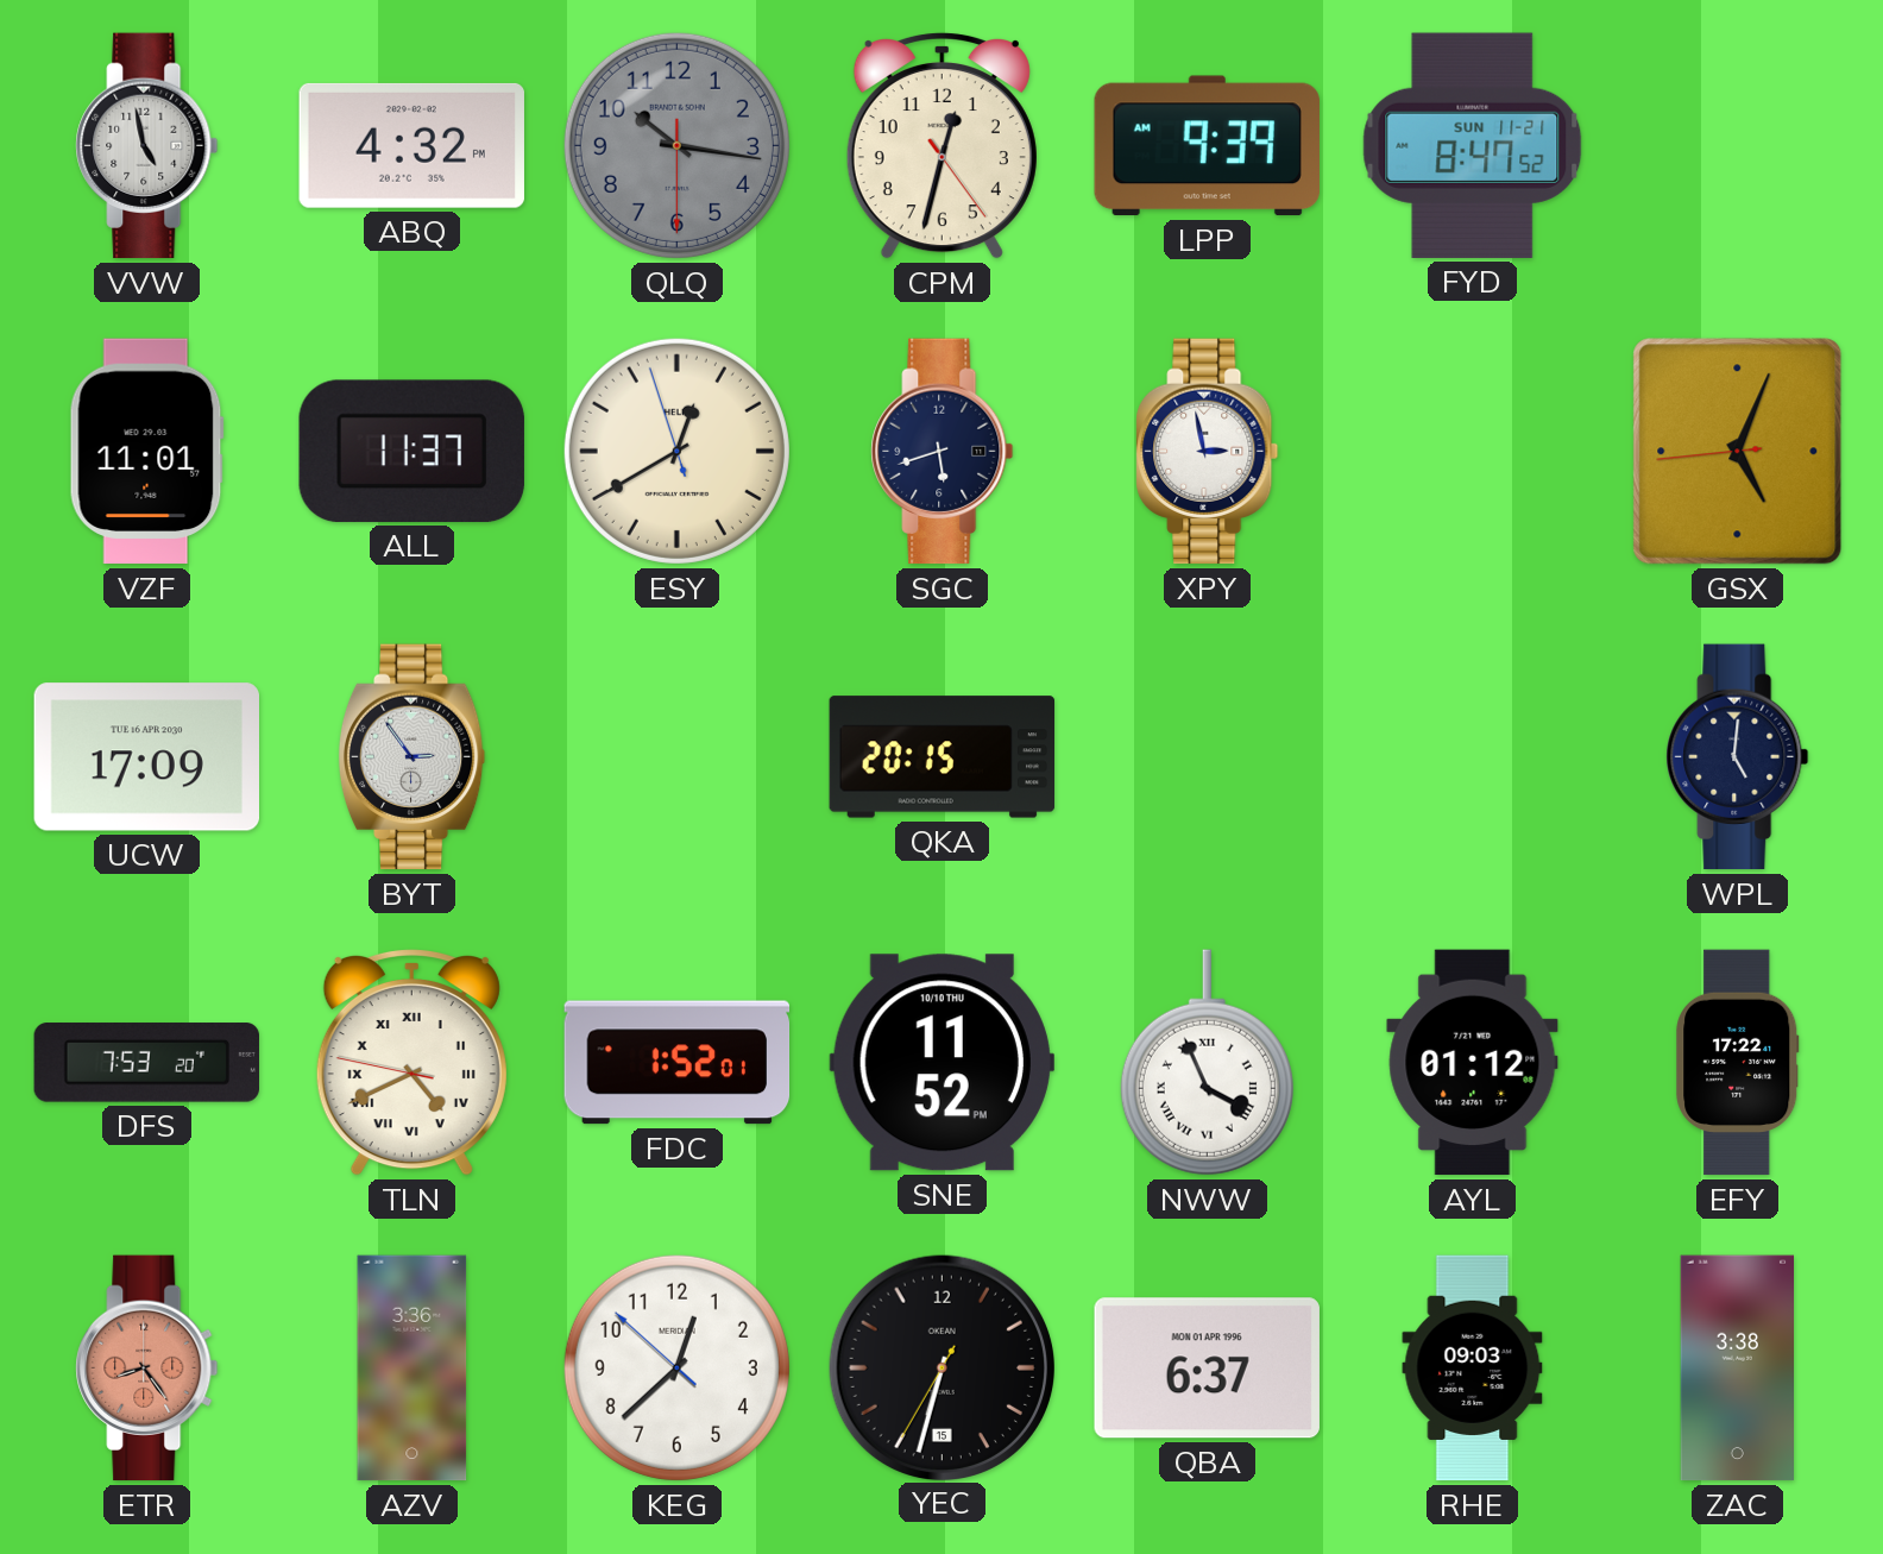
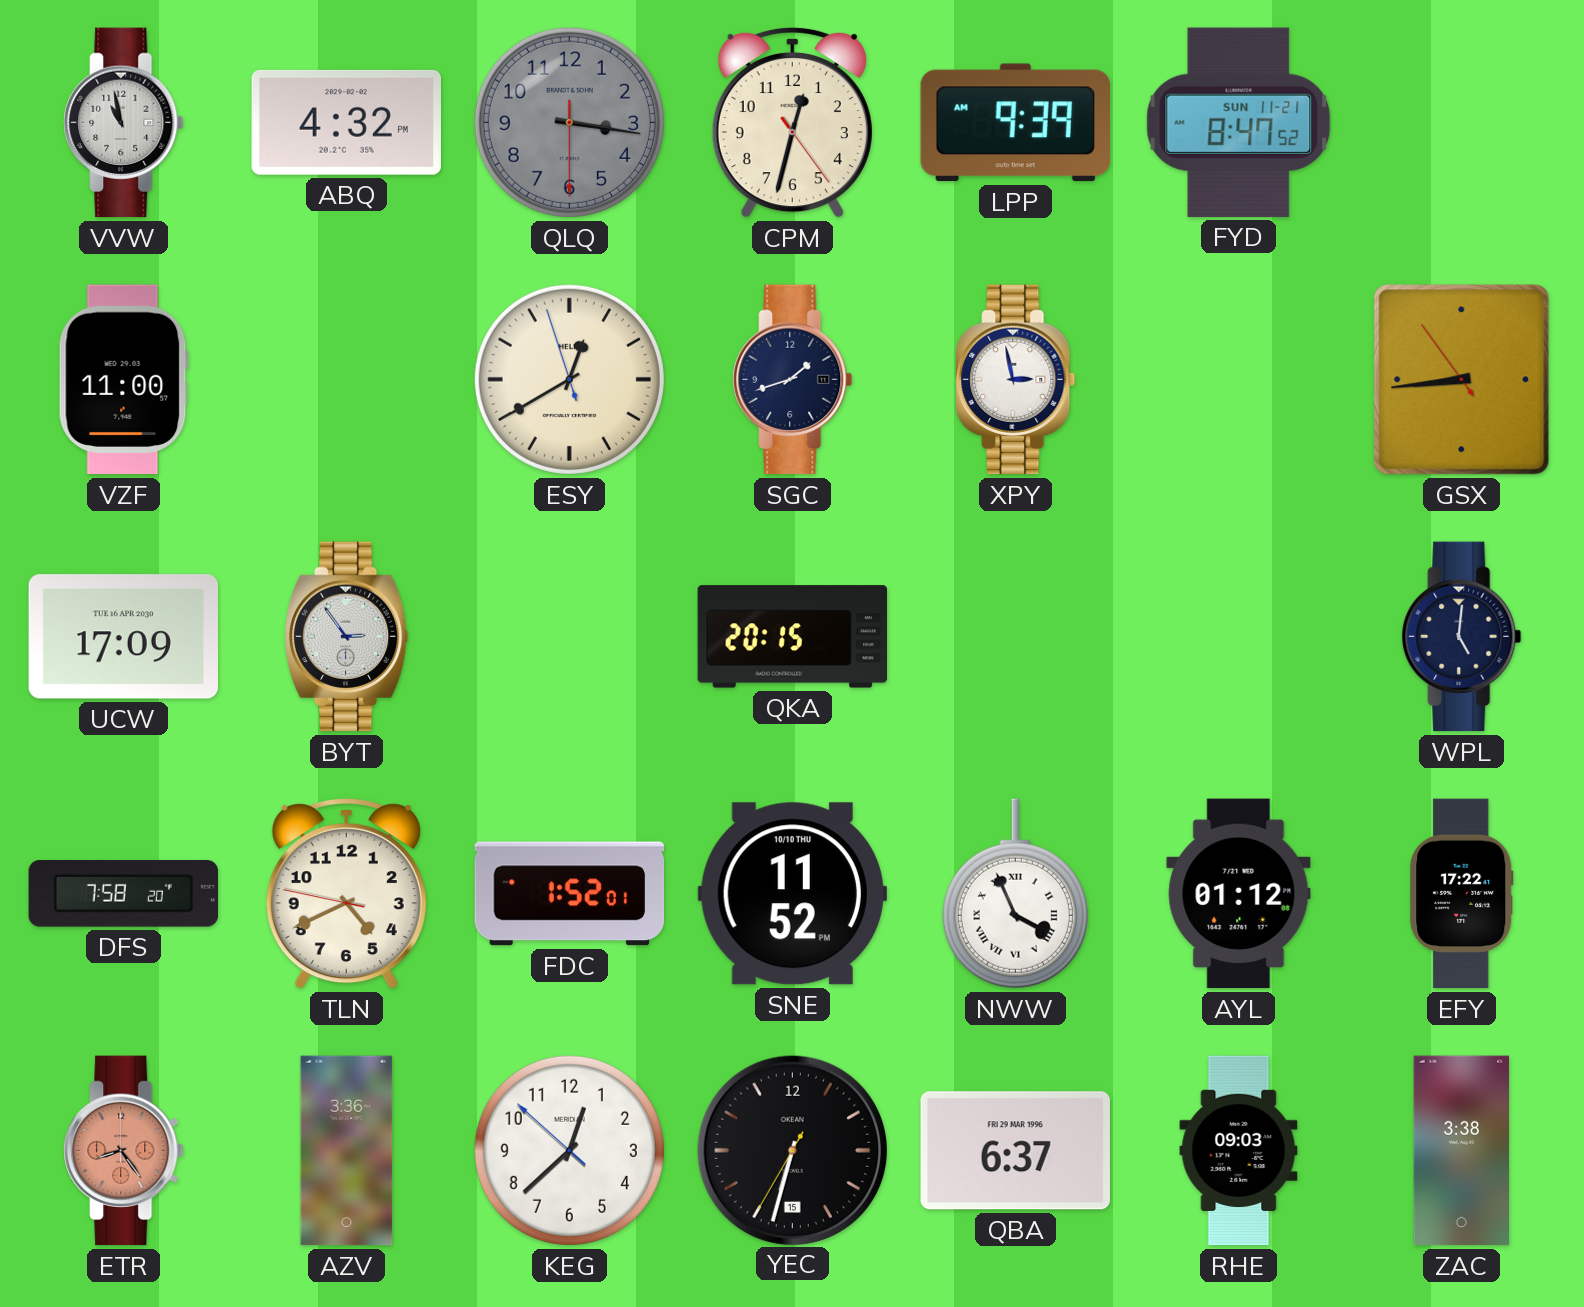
VVW: 4:58 -> 10:58
QLQ: 10:16 -> 3:16
VZF: 11:01 -> 11:00
ALL: 11:37 -> none
SGC: 5:42 -> 1:42
GSX: 5:03 -> 8:43
DFS: 7:53 -> 7:58
TLN numerals: Roman -> Arabic
QBA date: MON 01 APR 1996 -> FRI 29 MAR 1996
